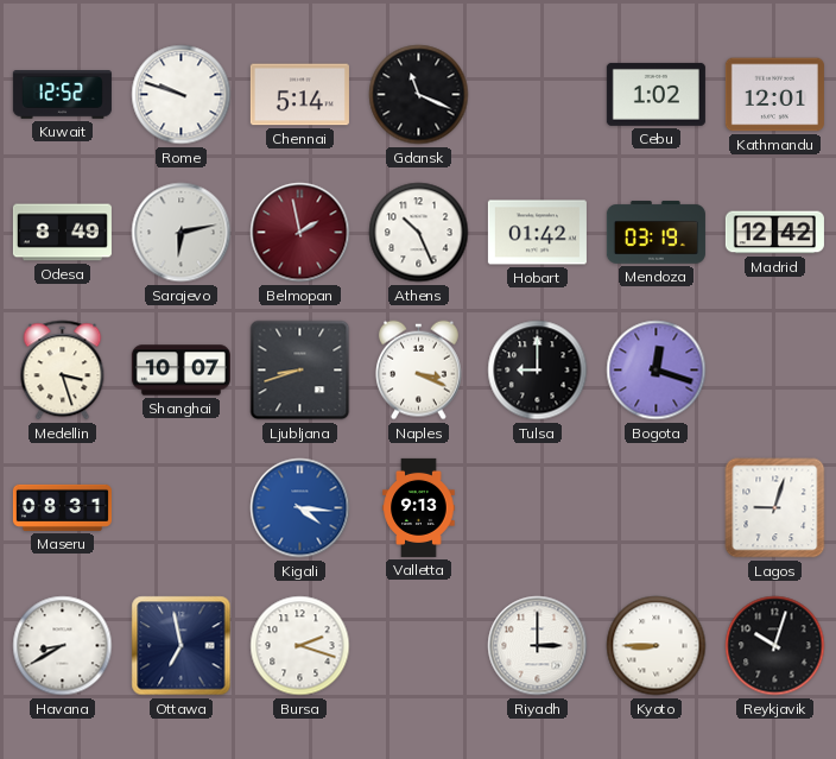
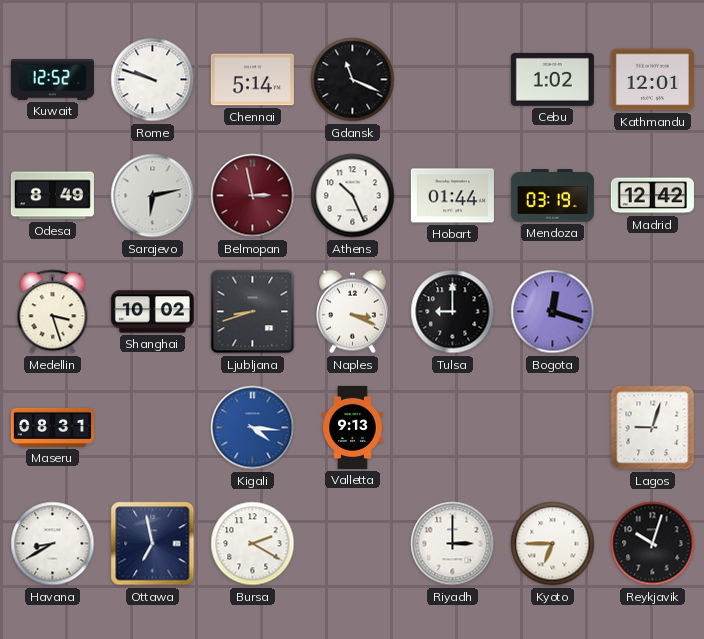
Belmopan: 1:58 -> 2:58
Hobart: 01:42 -> 01:44
Shanghai: 10:07 -> 10:02
Bursa: 2:18 -> 2:20
Kyoto: 8:45 -> 6:45
